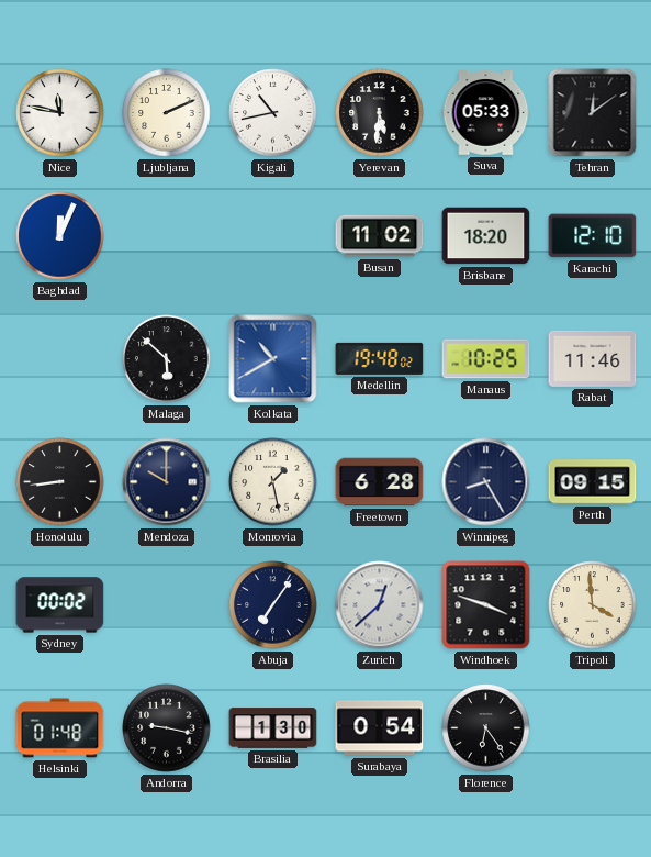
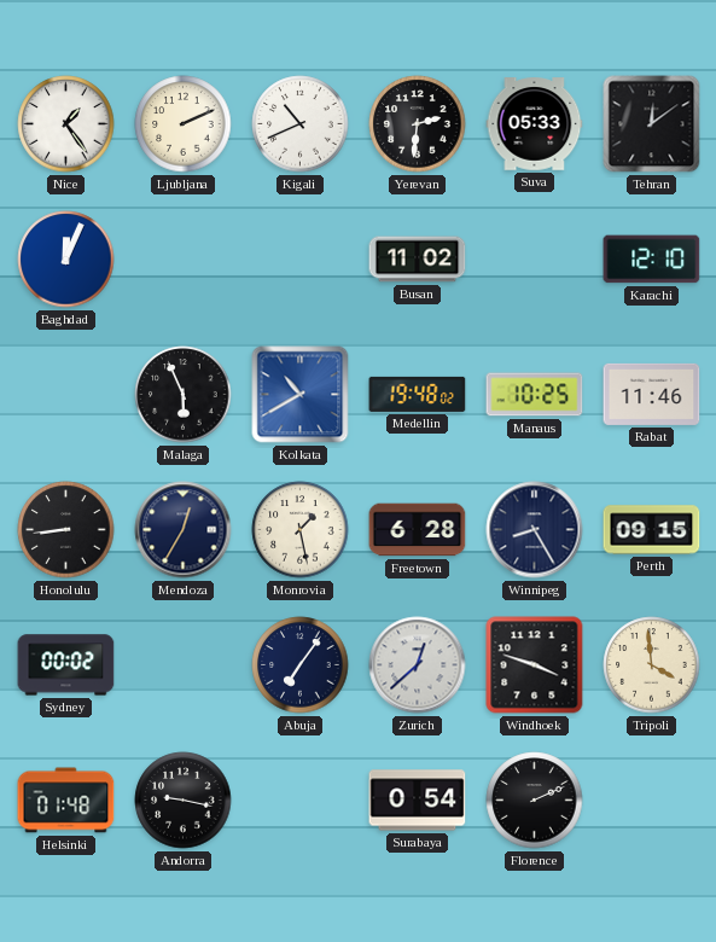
Nice: 11:47 -> 1:24
Kigali: 10:43 -> 10:41
Yerevan: 5:31 -> 2:31
Brisbane: 18:20 -> none
Malaga: 5:52 -> 5:56
Mendoza: 10:00 -> 12:35
Brasilia: 1:30 -> none
Florence: 6:24 -> 2:11
